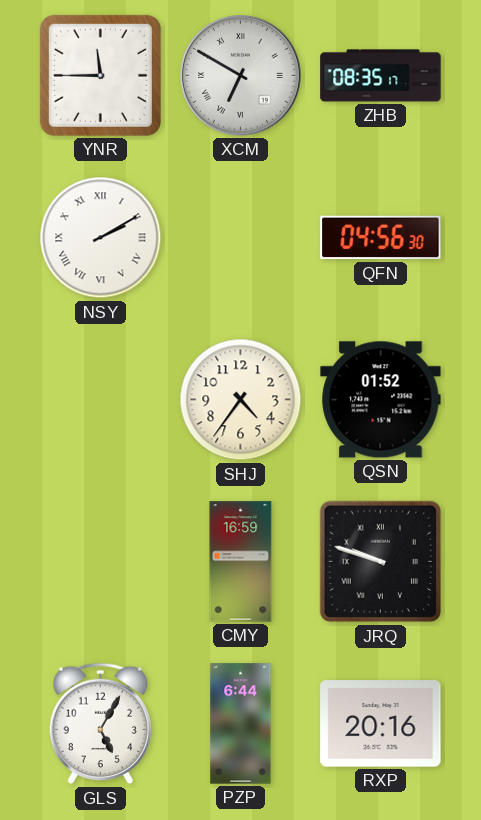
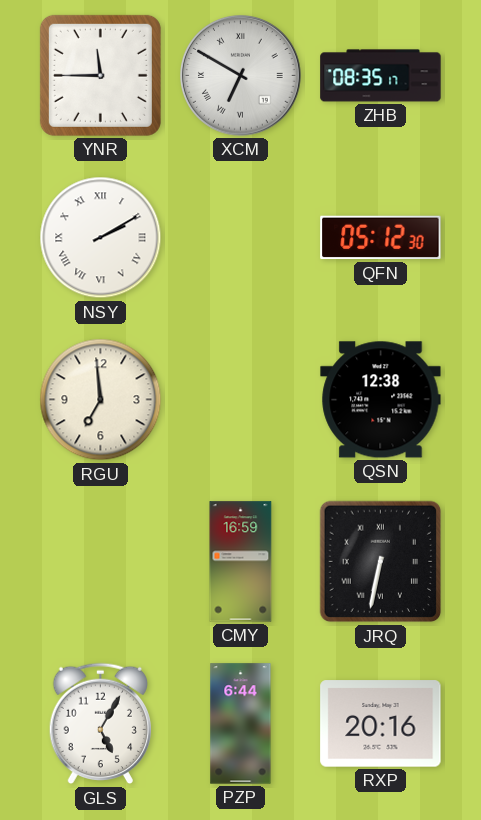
QFN: 04:56 -> 05:12
RGU: none -> 6:59
SHJ: 4:36 -> none
QSN: 01:52 -> 12:38
JRQ: 9:48 -> 6:32
